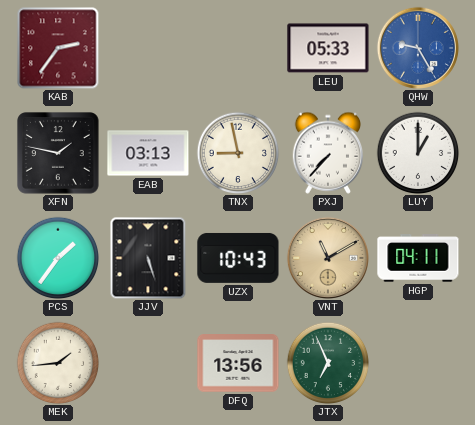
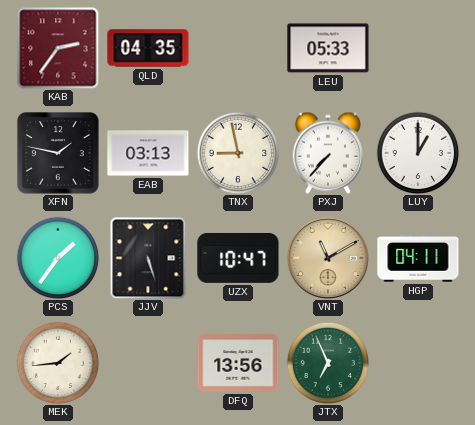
QLD: none -> 04:35
QHW: 9:25 -> none
UZX: 10:43 -> 10:47
